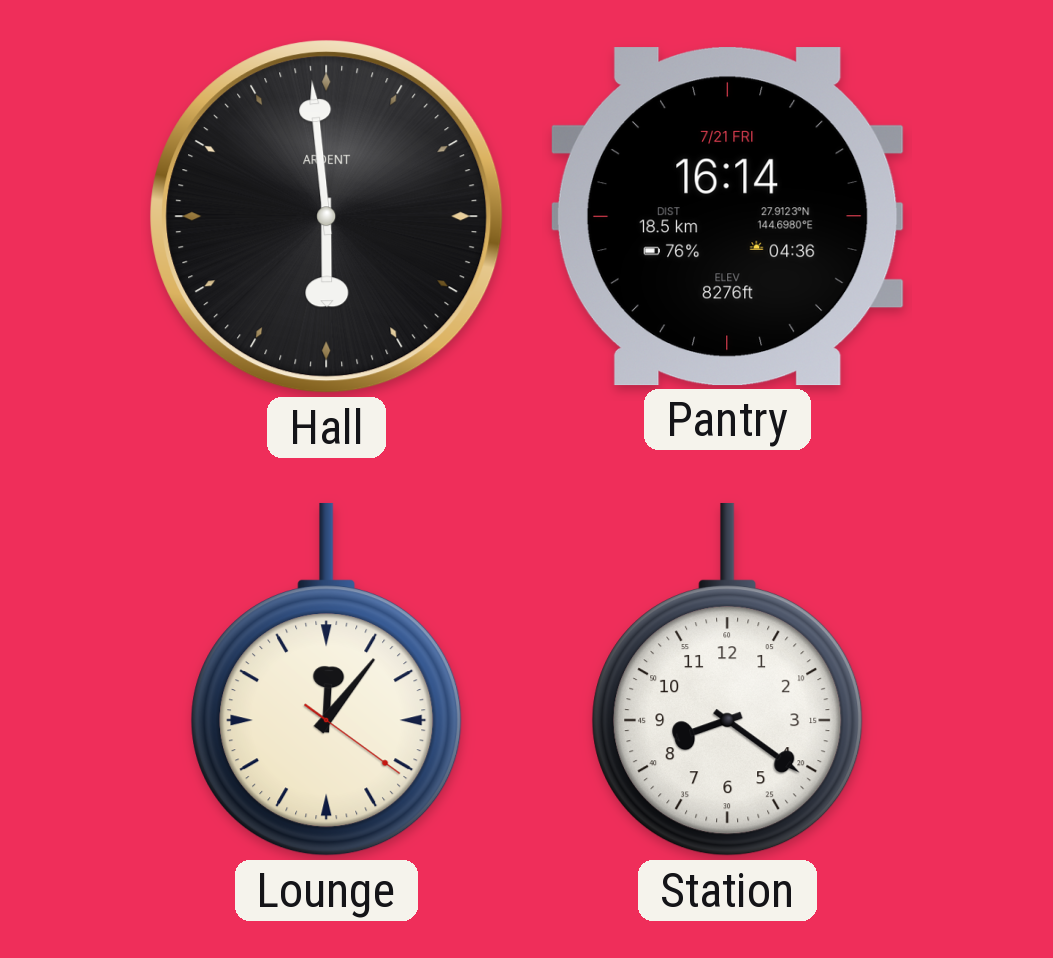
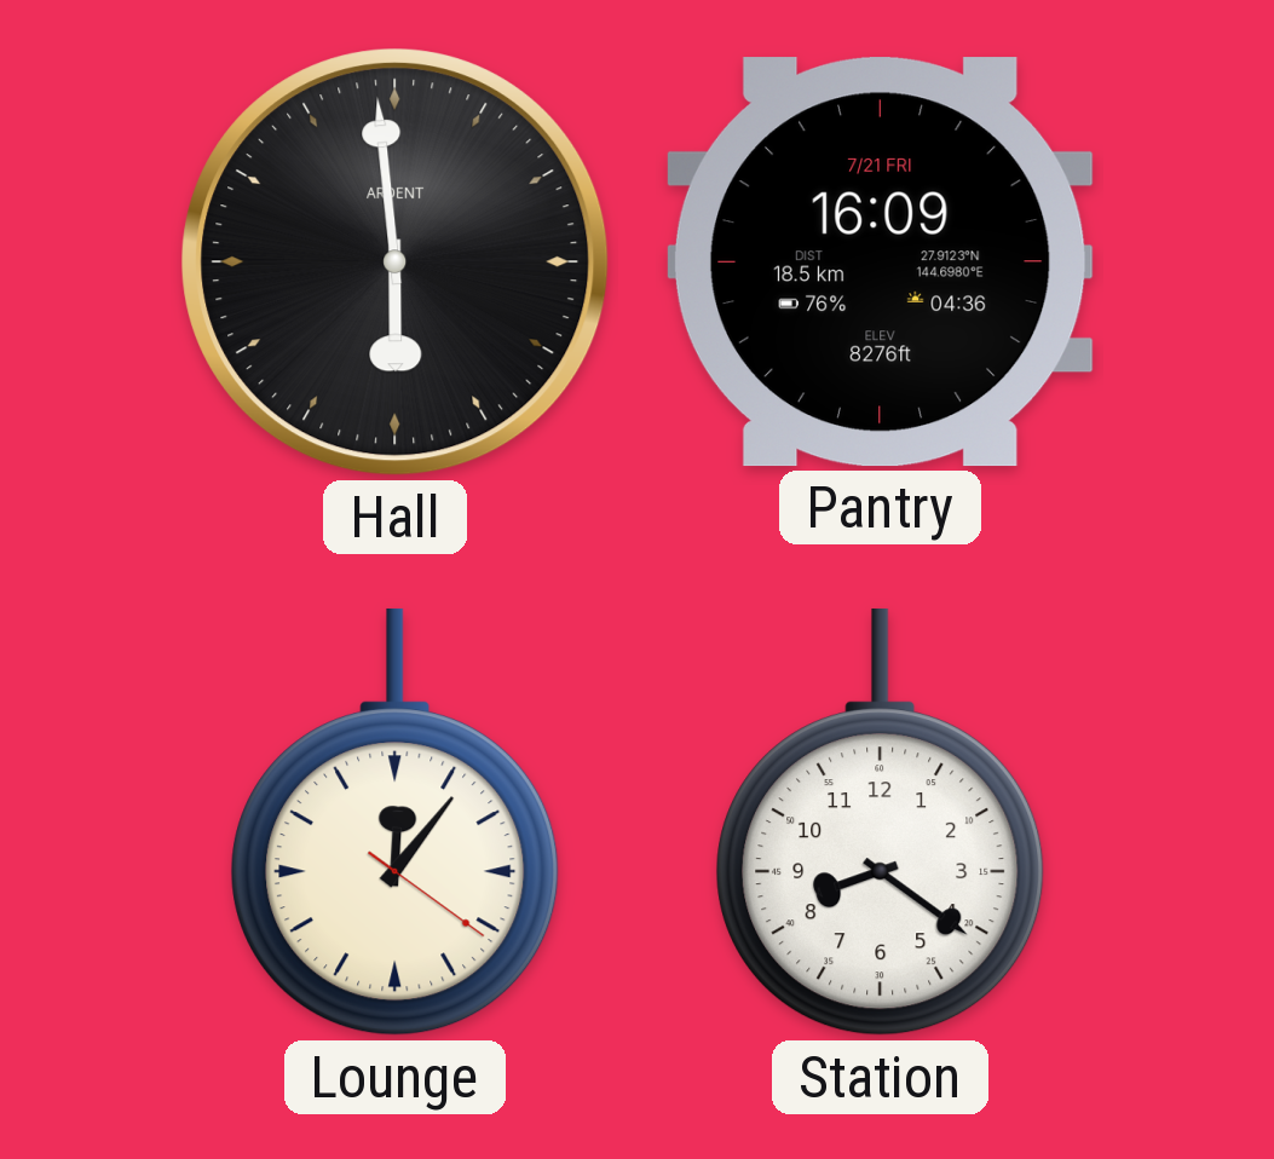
Pantry: 16:14 -> 16:09
